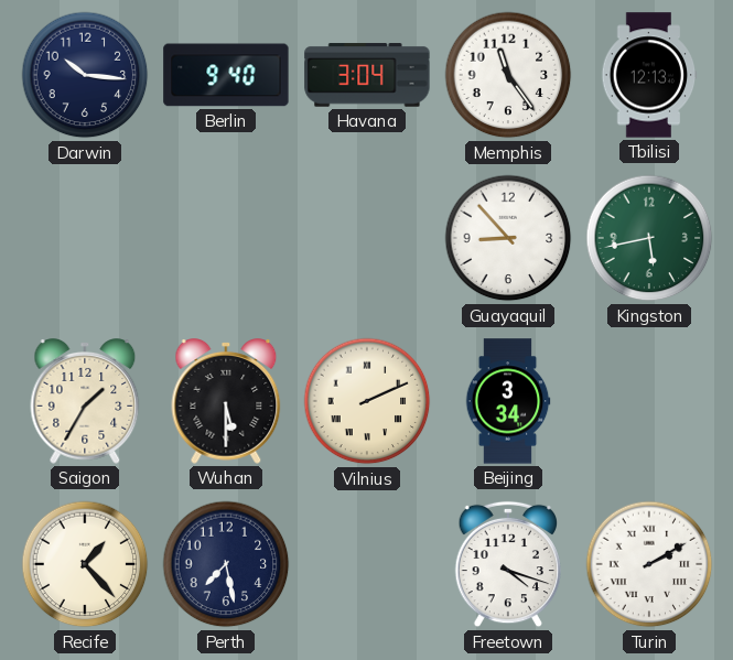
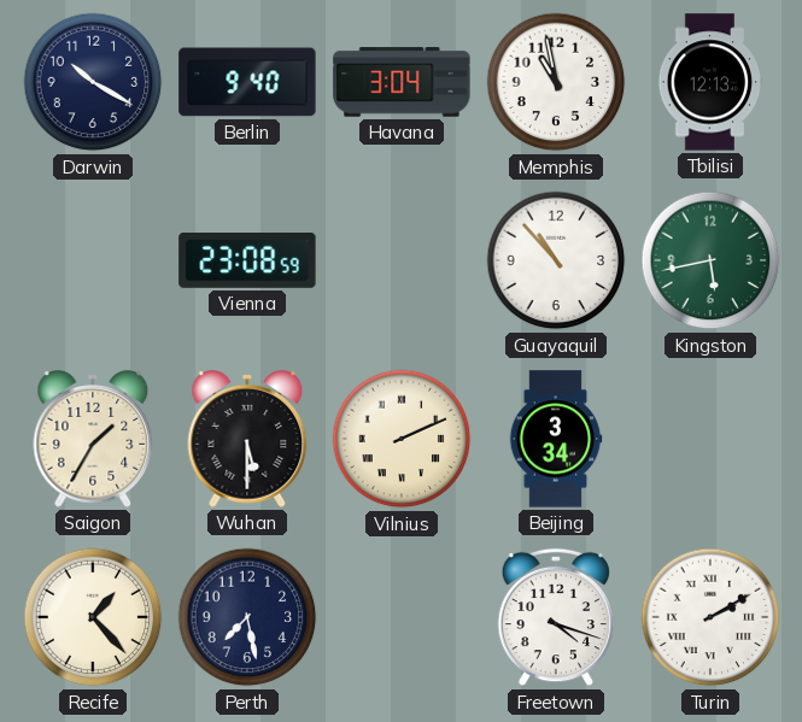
Darwin: 10:16 -> 10:20
Memphis: 11:24 -> 10:58
Vienna: none -> 23:08
Guayaquil: 8:53 -> 10:53
